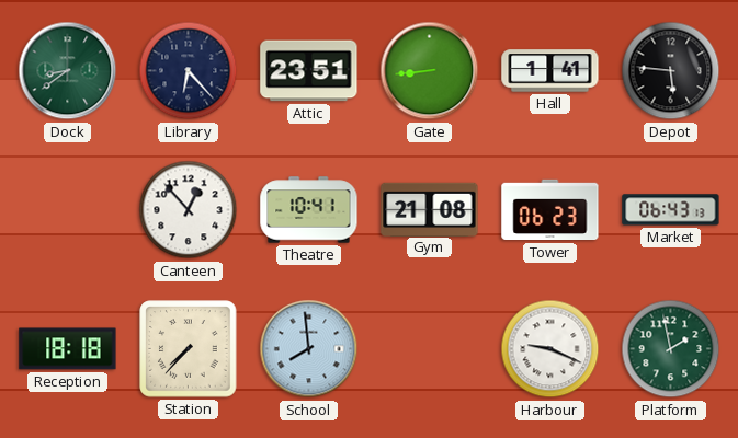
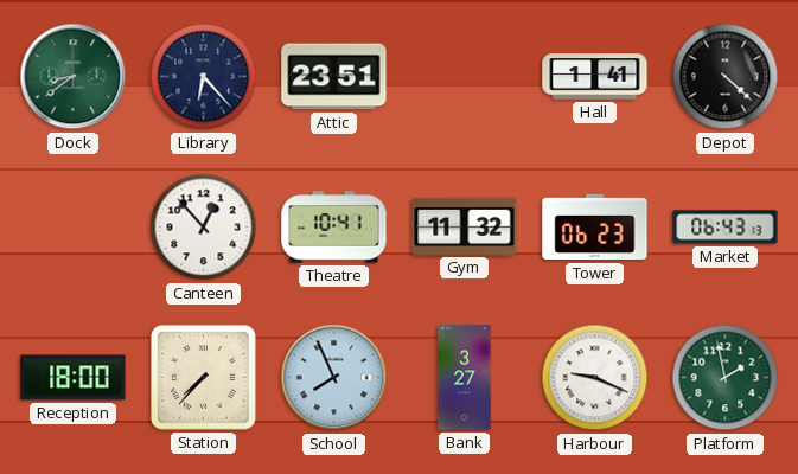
Gate: 8:44 -> none
Depot: 5:46 -> 4:22
Gym: 21:08 -> 11:32
Reception: 18:18 -> 18:00
School: 7:59 -> 7:56
Bank: none -> 3:27
